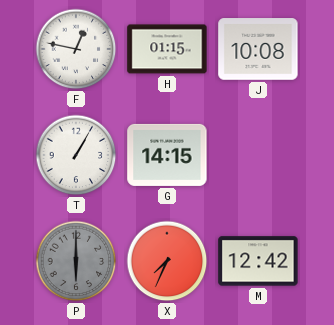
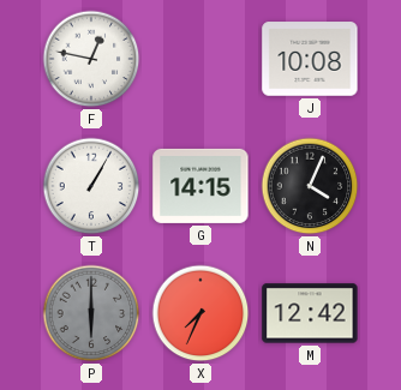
H: 01:15 -> none
N: none -> 4:04
